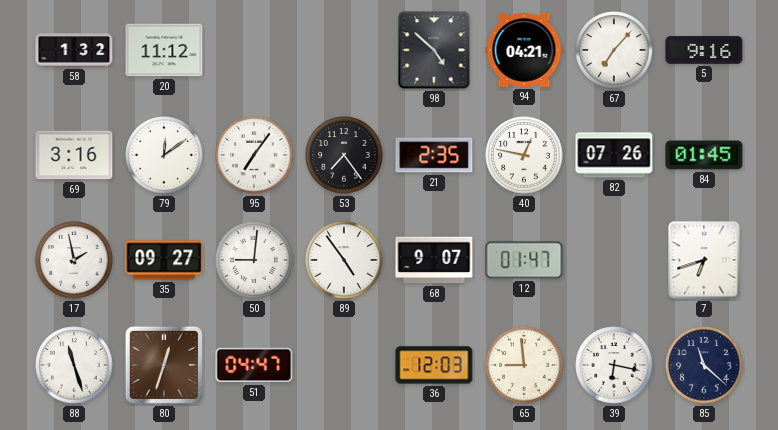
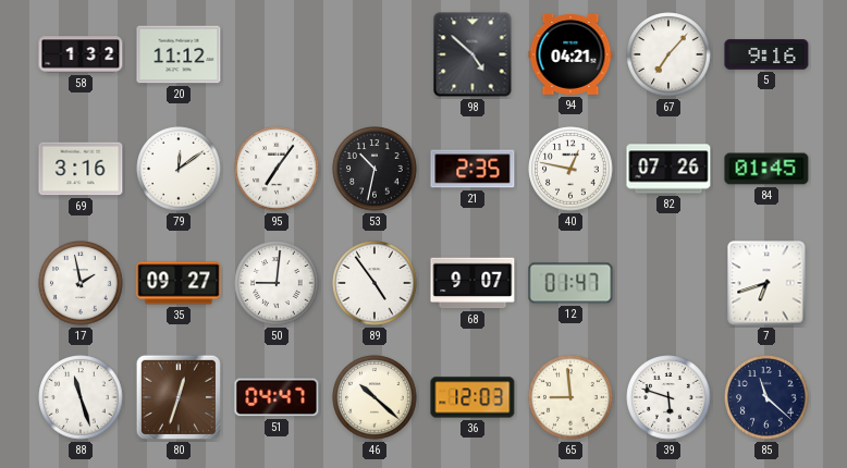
53: 7:24 -> 10:32
46: none -> 10:22
39: 6:17 -> 5:48
